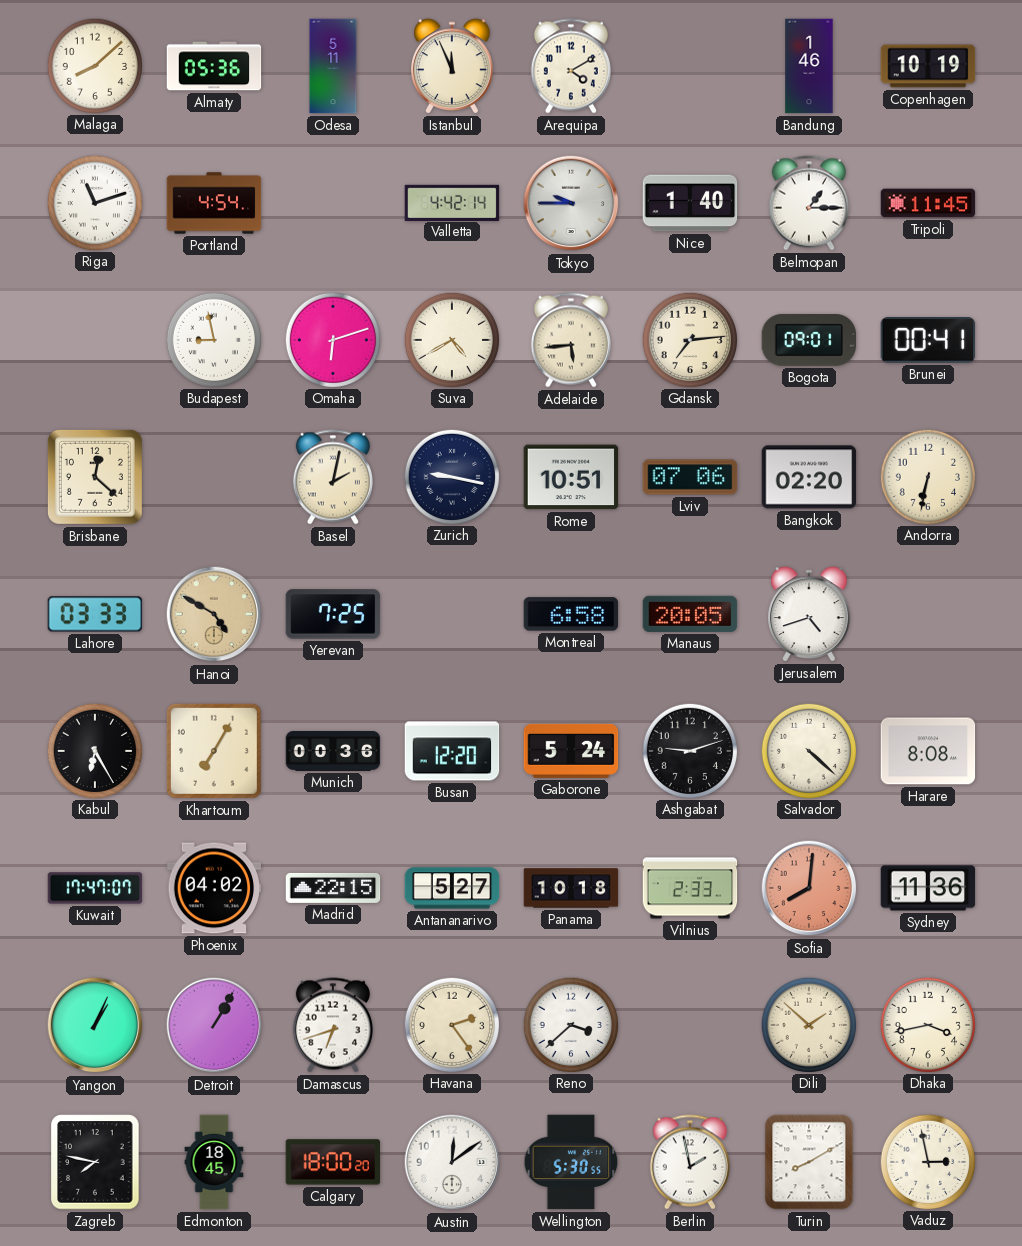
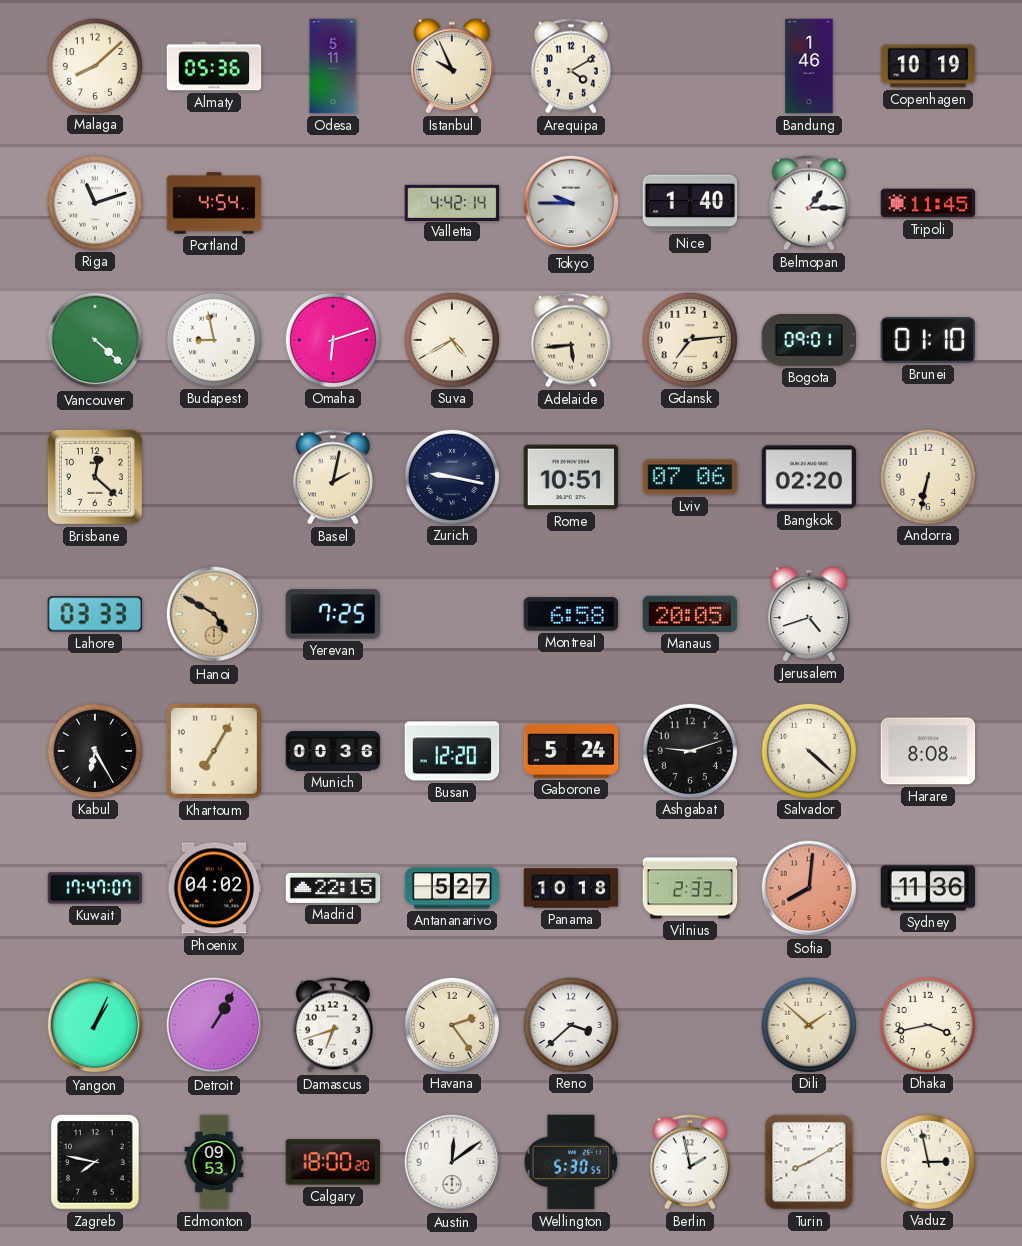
Istanbul: 11:56 -> 9:56
Vancouver: none -> 4:22
Brunei: 00:41 -> 01:10
Edmonton: 18:45 -> 09:53
